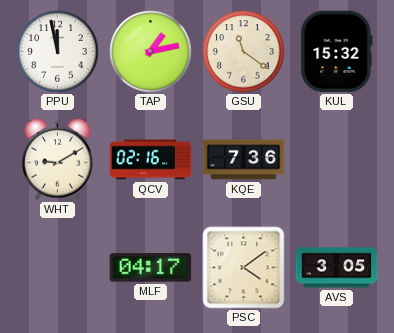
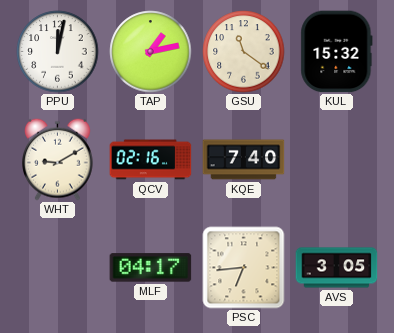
PPU: 11:58 -> 12:02
KQE: 7:36 -> 7:40
PSC: 4:09 -> 6:44
